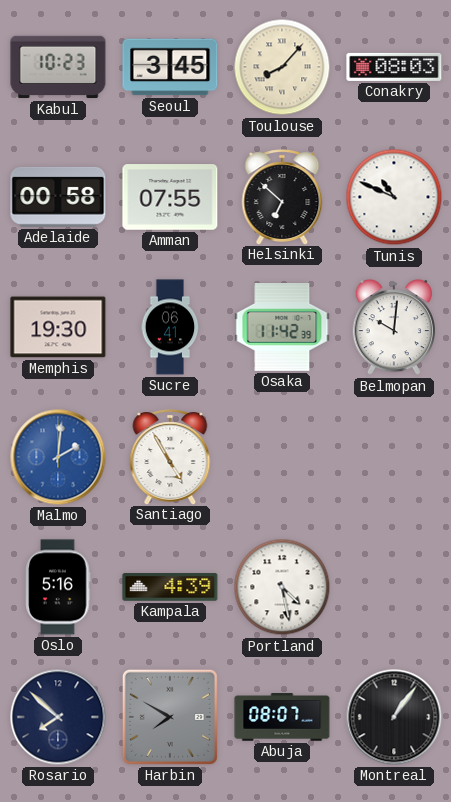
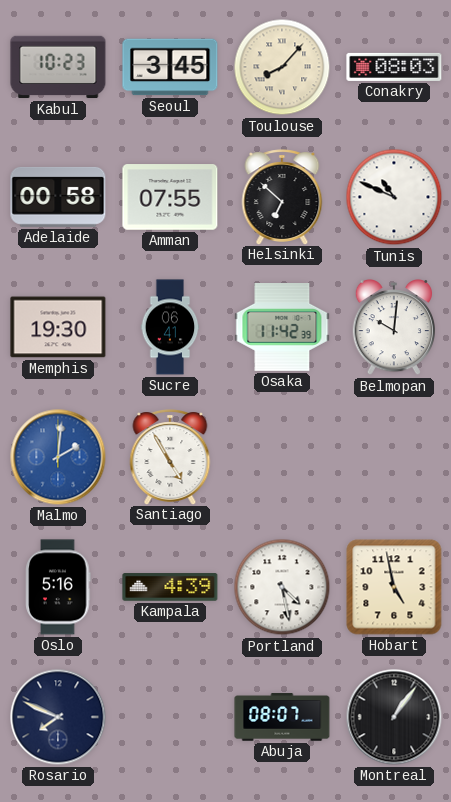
Hobart: none -> 4:58
Rosario: 7:52 -> 7:49
Harbin: 7:50 -> none
